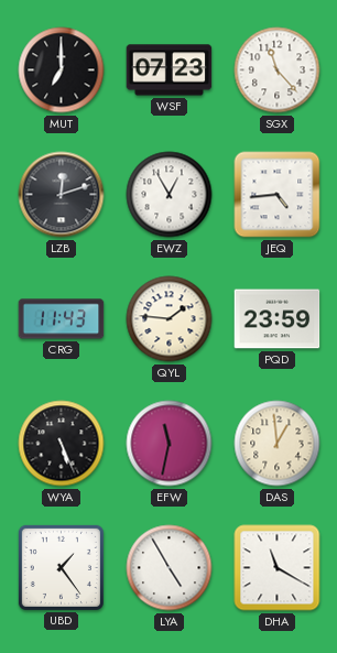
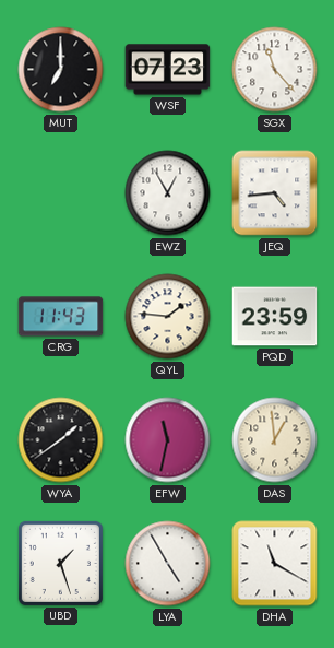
LZB: 12:12 -> none
WYA: 5:26 -> 1:39
UBD: 1:24 -> 1:27
